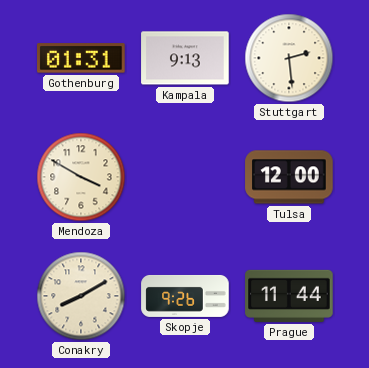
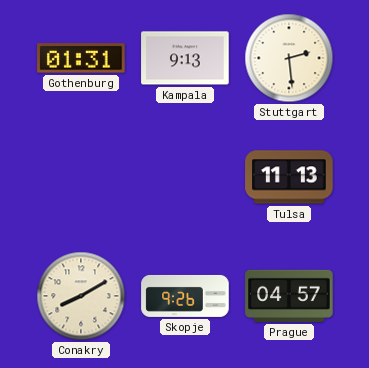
Mendoza: 3:50 -> none
Tulsa: 12:00 -> 11:13
Prague: 11:44 -> 04:57
